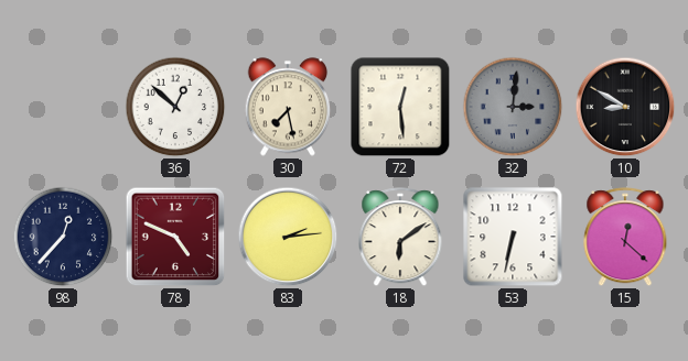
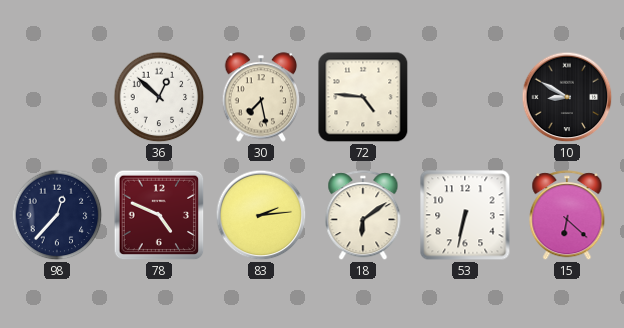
72: 12:29 -> 4:46
32: 3:01 -> none
15: 12:22 -> 6:22
